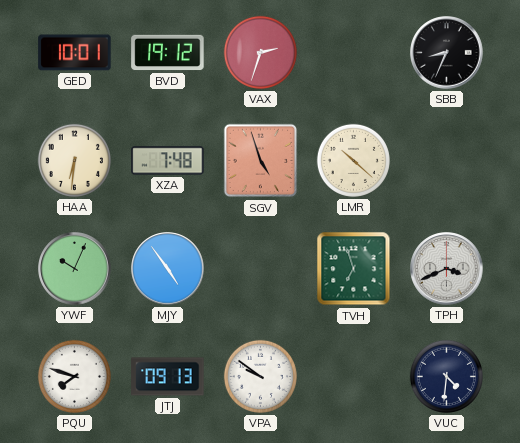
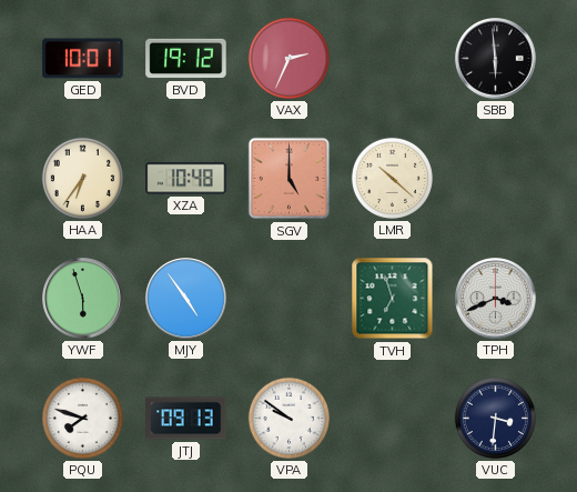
VAX: 2:33 -> 2:34
SBB: 8:34 -> 5:59
HAA: 6:31 -> 6:36
XZA: 7:48 -> 10:48
SGV: 4:57 -> 5:00
YWF: 10:04 -> 5:57
VUC: 4:31 -> 3:31
